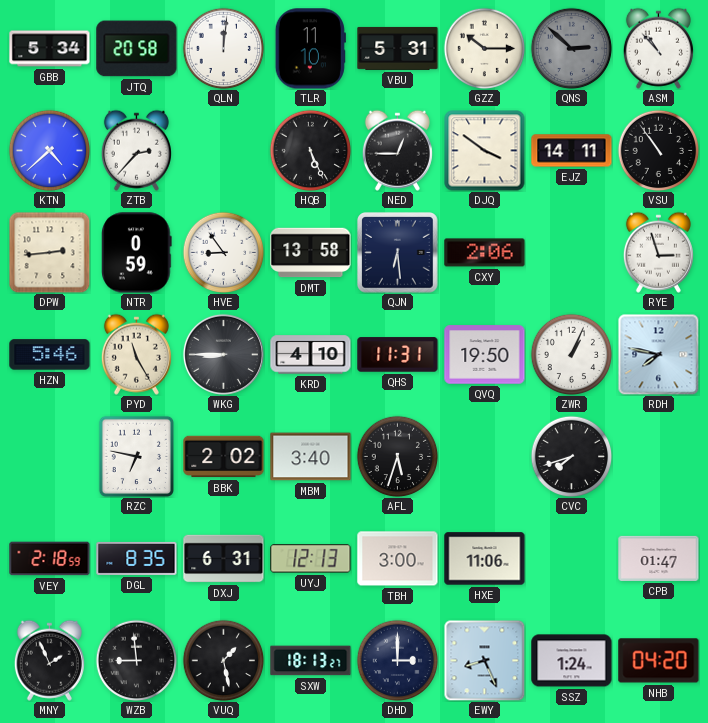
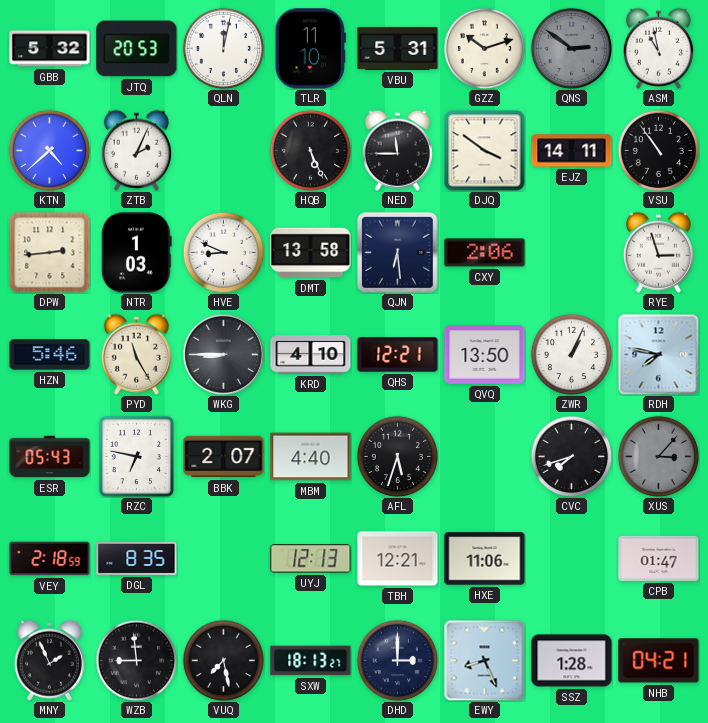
GBB: 5:34 -> 5:32
JTQ: 20:58 -> 20:53
QLN: 12:01 -> 12:02
GZZ: 10:15 -> 10:12
QNS: 2:52 -> 2:51
ASM: 10:53 -> 10:58
ZTB: 2:37 -> 2:04
NED: 12:45 -> 11:45
NTR: 0:59 -> 1:03
HVE: 8:54 -> 8:49
QHS: 11:31 -> 12:21
QVQ: 19:50 -> 13:50
ESR: none -> 05:43
BBK: 2:02 -> 2:07
MBM: 3:40 -> 4:40
XUS: none -> 3:07
DXJ: 6:31 -> none
TBH: 3:00 -> 12:21
VUQ: 1:28 -> 7:28
SSZ: 1:24 -> 1:28
NHB: 04:20 -> 04:21
